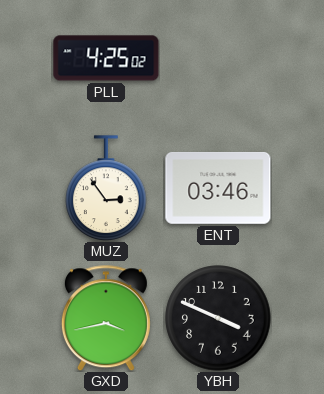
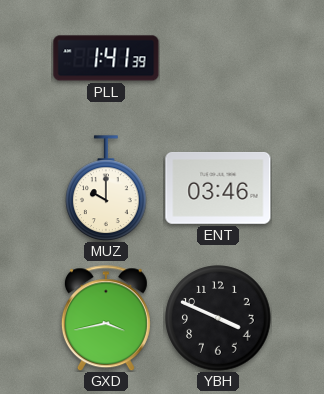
PLL: 4:25 -> 1:41
MUZ: 2:54 -> 10:00
